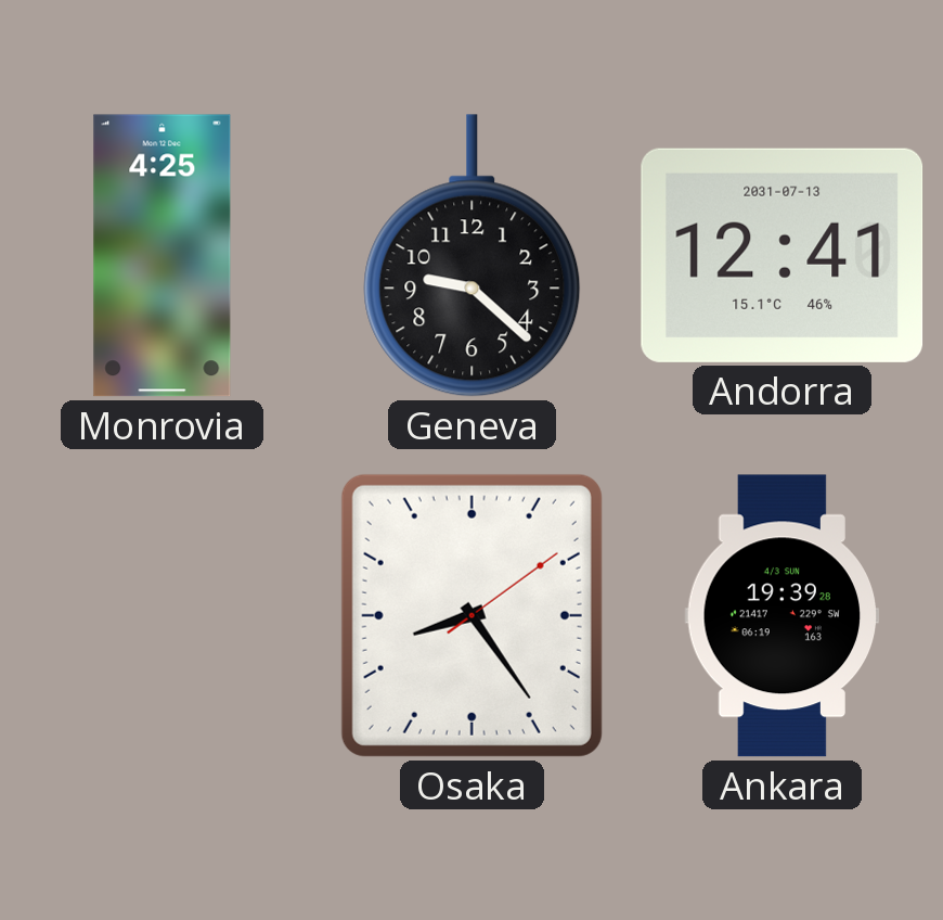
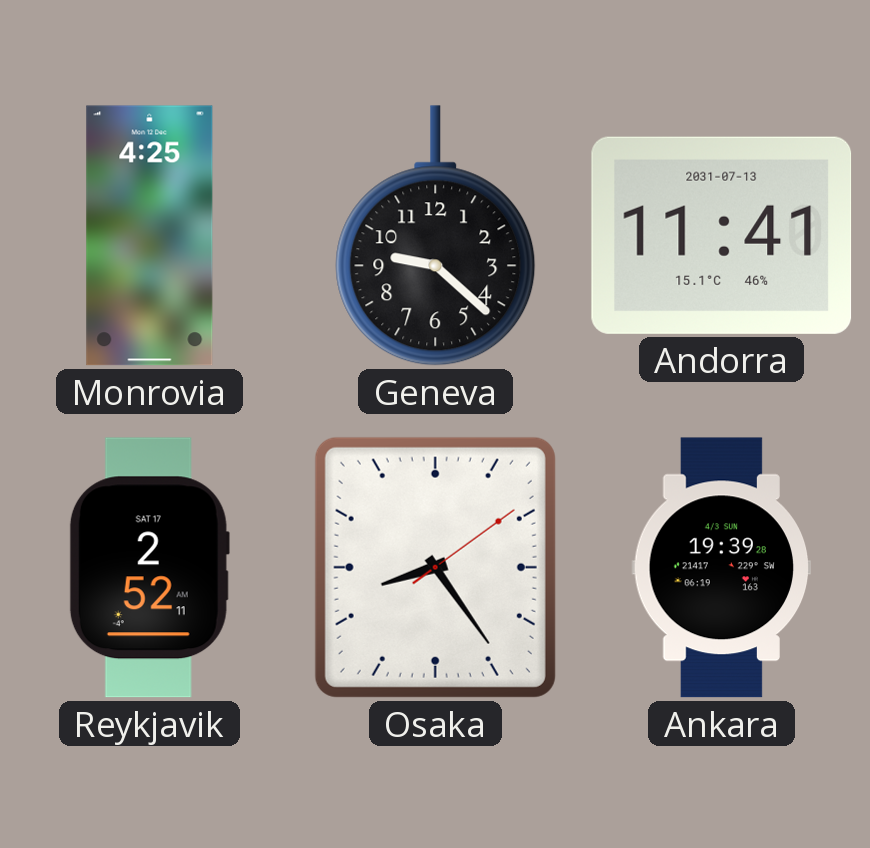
Andorra: 12:41 -> 11:41
Reykjavik: none -> 2:52
